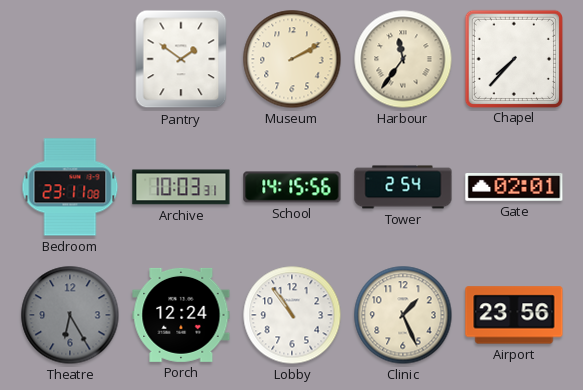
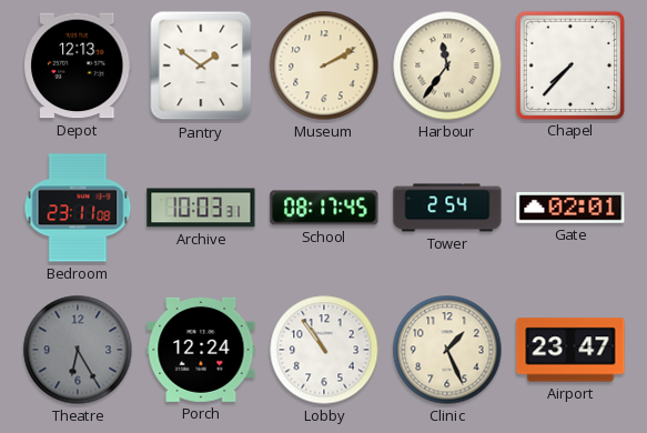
Depot: none -> 12:13
School: 14:15 -> 08:17
Airport: 23:56 -> 23:47
